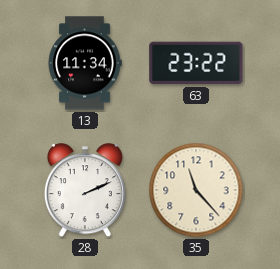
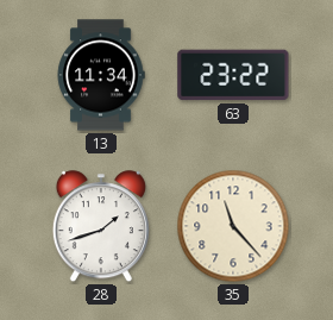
28: 2:11 -> 1:42
